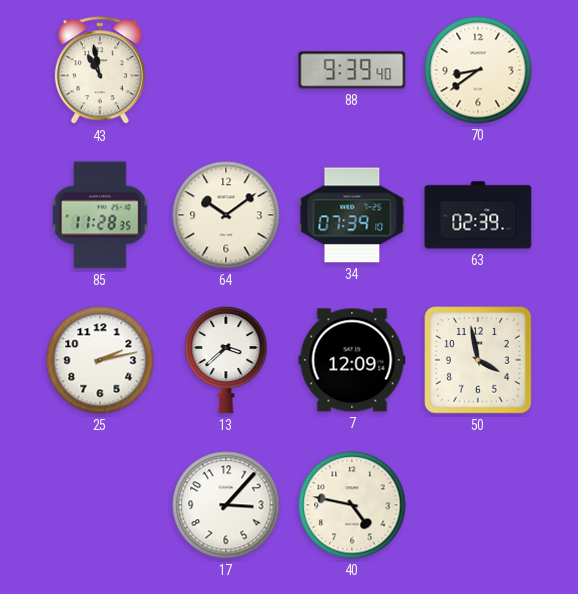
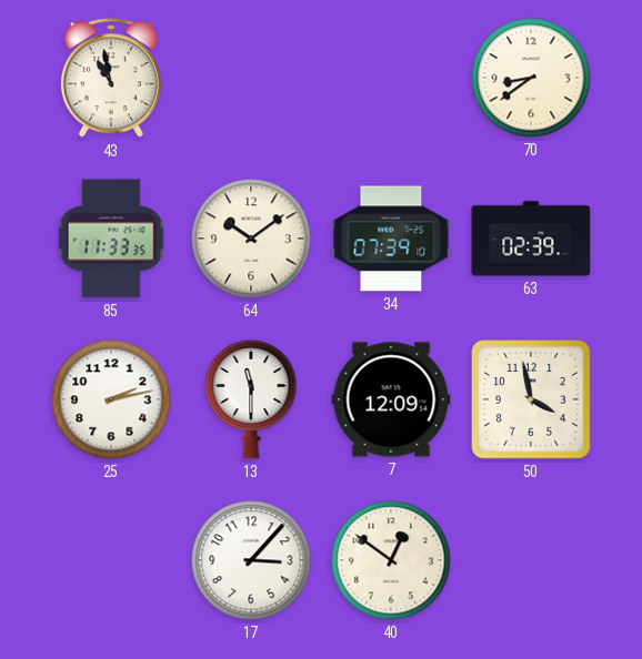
88: 9:39 -> none
85: 11:28 -> 11:33
13: 3:38 -> 11:30
40: 4:47 -> 12:51
